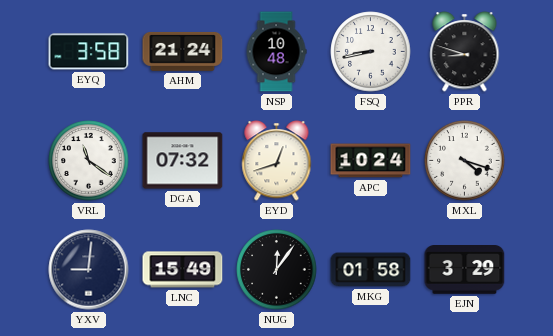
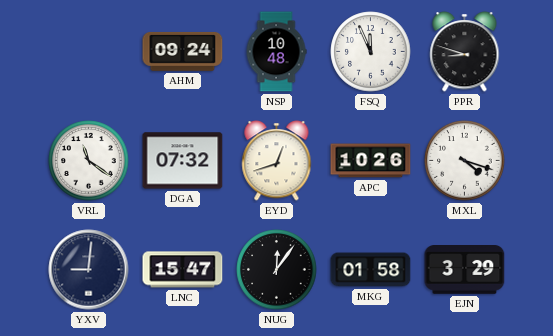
EYQ: 3:58 -> none
AHM: 21:24 -> 09:24
FSQ: 8:43 -> 11:56
APC: 10:24 -> 10:26
LNC: 15:49 -> 15:47
